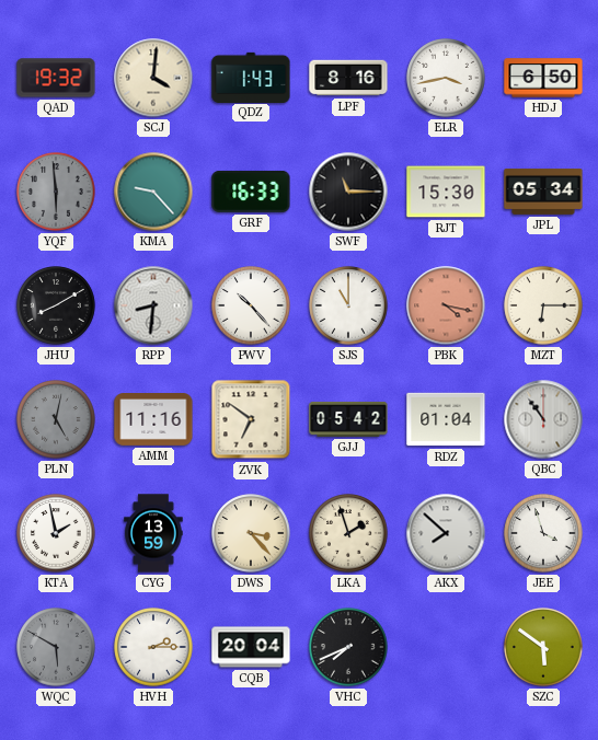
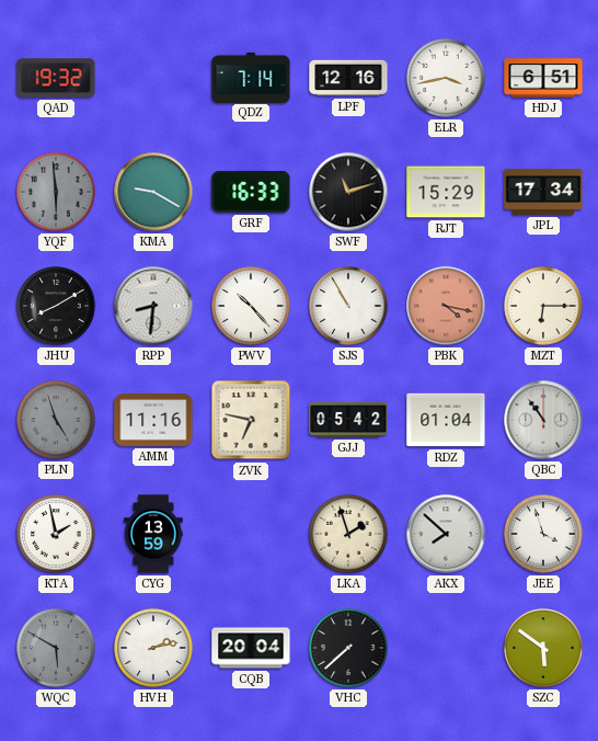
SCJ: 4:01 -> none
QDZ: 1:43 -> 7:14
LPF: 8:16 -> 12:16
HDJ: 6:50 -> 6:51
KMA: 9:23 -> 9:20
SWF: 11:15 -> 11:12
RJT: 15:30 -> 15:29
JPL: 05:34 -> 17:34
SJS: 11:00 -> 10:55
PLN: 5:02 -> 4:57
ZVK: 6:51 -> 6:47
DWS: 3:23 -> none
HVH: 2:15 -> 2:13
VHC: 7:41 -> 7:38
